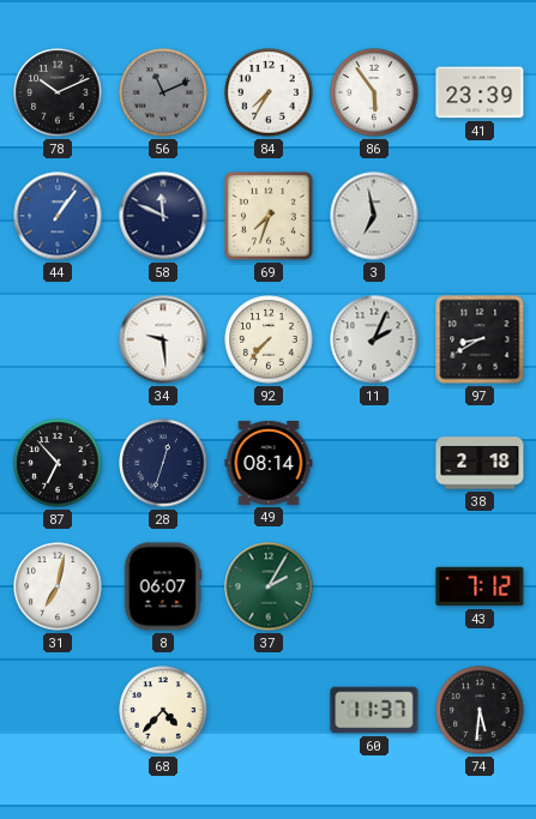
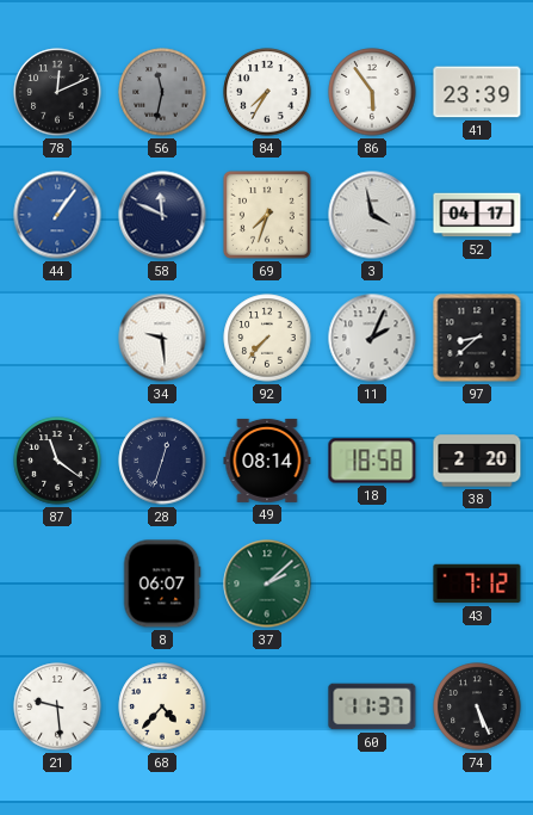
78: 10:11 -> 12:11
56: 11:11 -> 11:32
3: 6:58 -> 3:58
52: none -> 04:17
97: 8:40 -> 8:38
87: 6:53 -> 11:21
18: none -> 18:58
38: 2:18 -> 2:20
31: 7:02 -> none
37: 2:05 -> 2:08
21: none -> 9:29
74: 5:31 -> 5:26
